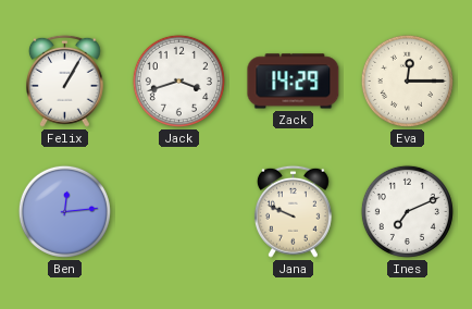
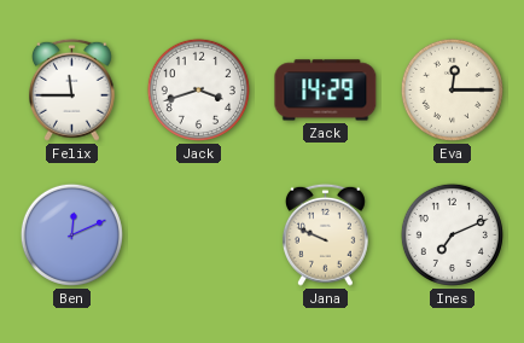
Felix: 1:05 -> 11:45
Ben: 12:14 -> 12:11
